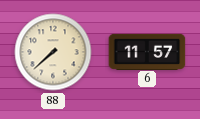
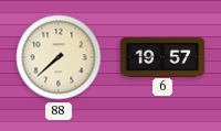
6: 11:57 -> 19:57
